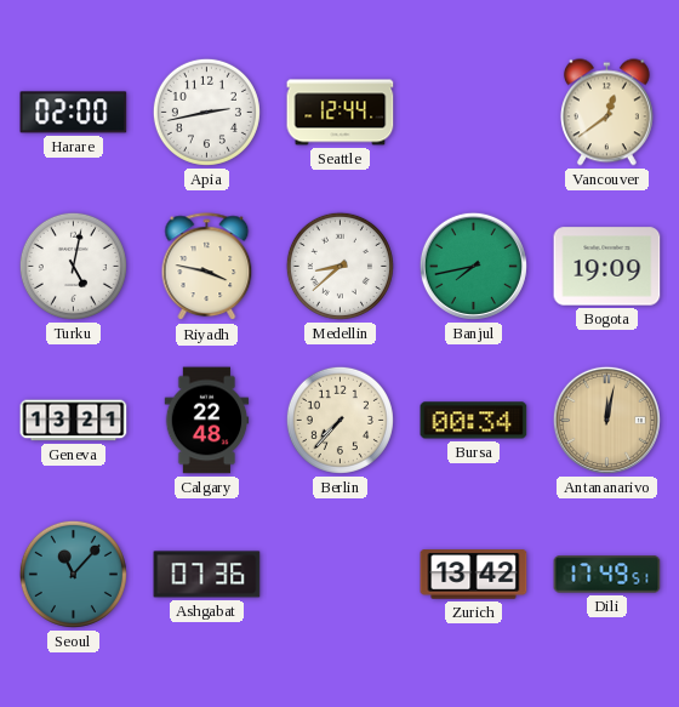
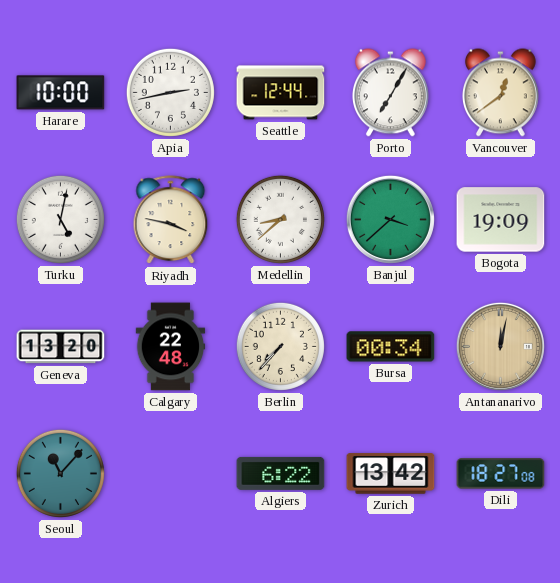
Harare: 02:00 -> 10:00
Porto: none -> 7:05
Banjul: 7:43 -> 3:38
Geneva: 13:21 -> 13:20
Ashgabat: 07:36 -> none
Algiers: none -> 6:22
Dili: 17:49 -> 18:27
